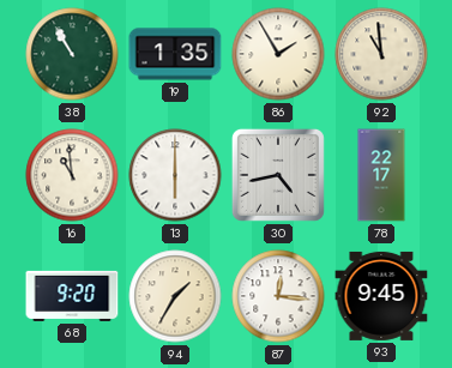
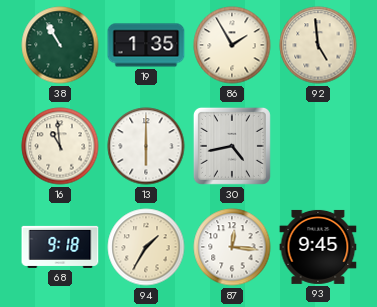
92: 10:59 -> 4:59
78: 22:17 -> none
68: 9:20 -> 9:18
